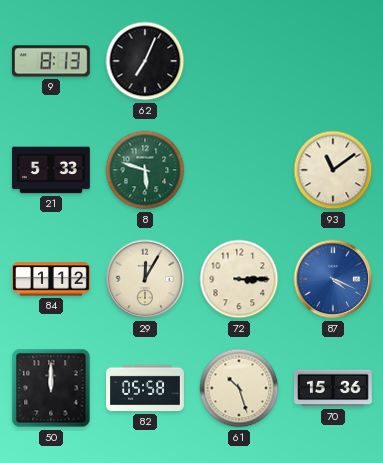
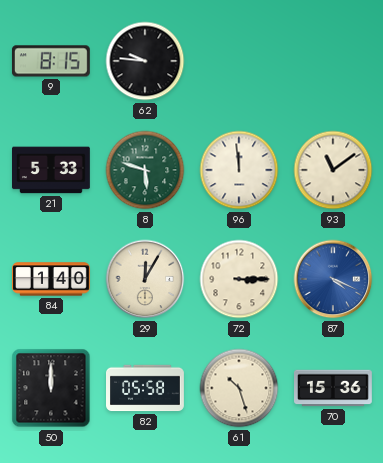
9: 8:13 -> 8:15
62: 7:04 -> 9:46
96: none -> 11:59
84: 1:12 -> 1:40
